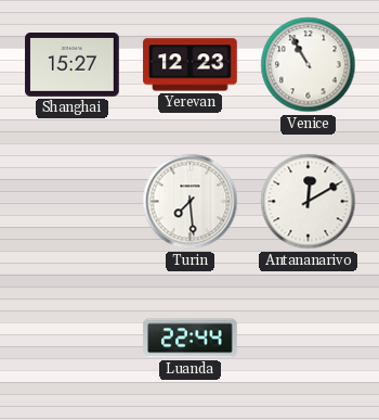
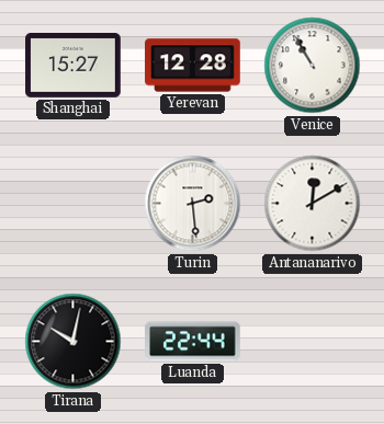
Yerevan: 12:23 -> 12:28
Turin: 7:29 -> 2:29
Tirana: none -> 10:02
